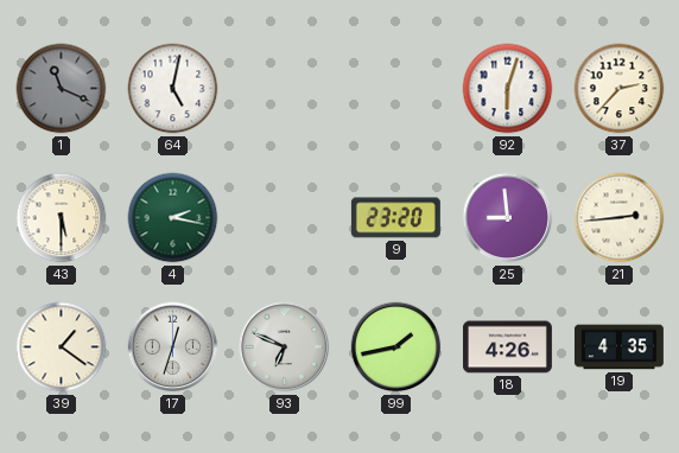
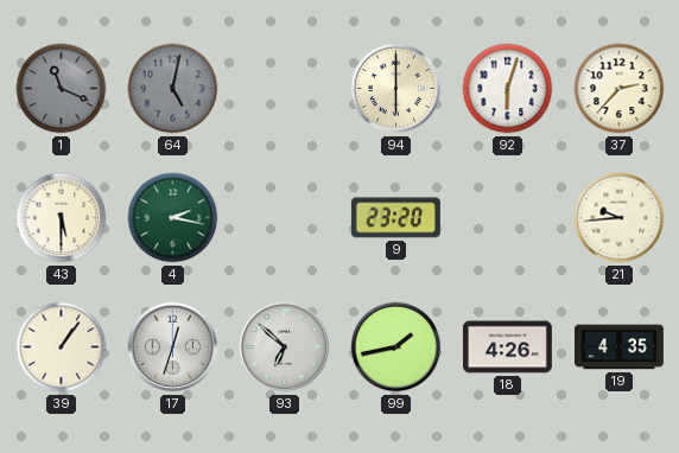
64 dial: white -> grey
94: none -> 6:00
25: 8:59 -> none
21: 2:44 -> 9:44
39: 1:21 -> 1:06
93: 6:49 -> 6:52
